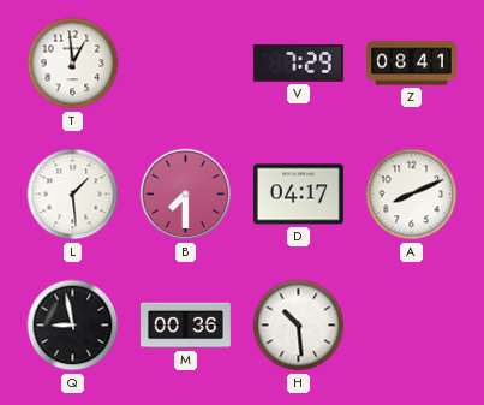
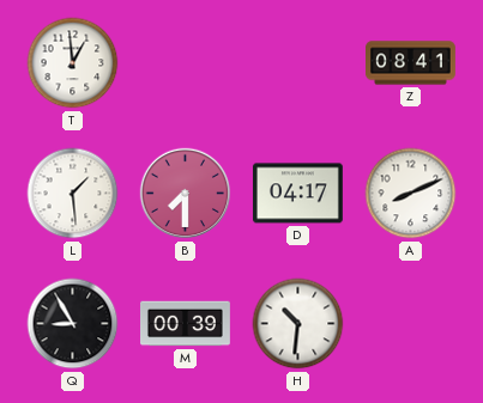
V: 7:29 -> none
Q: 8:58 -> 8:55
M: 00:36 -> 00:39
H: 10:29 -> 10:31
